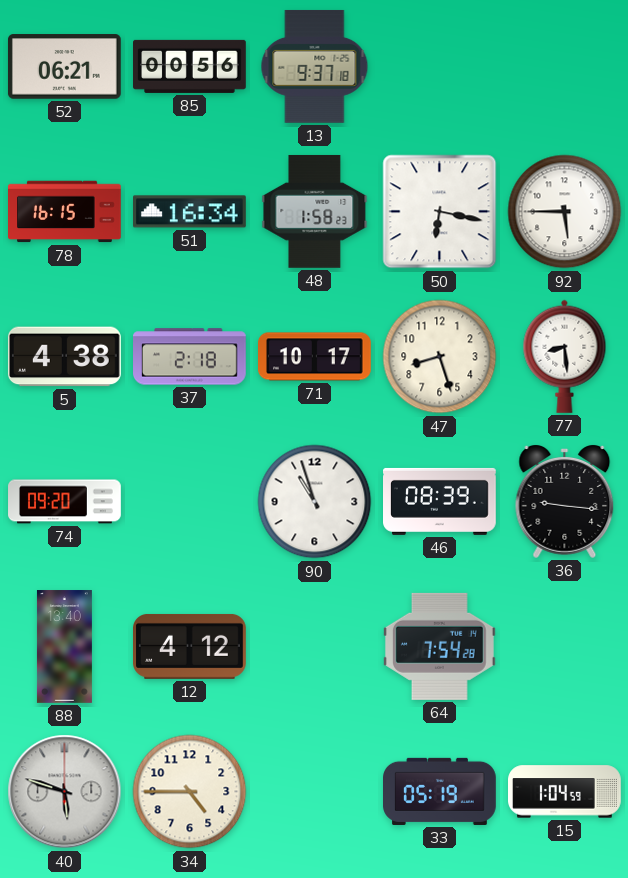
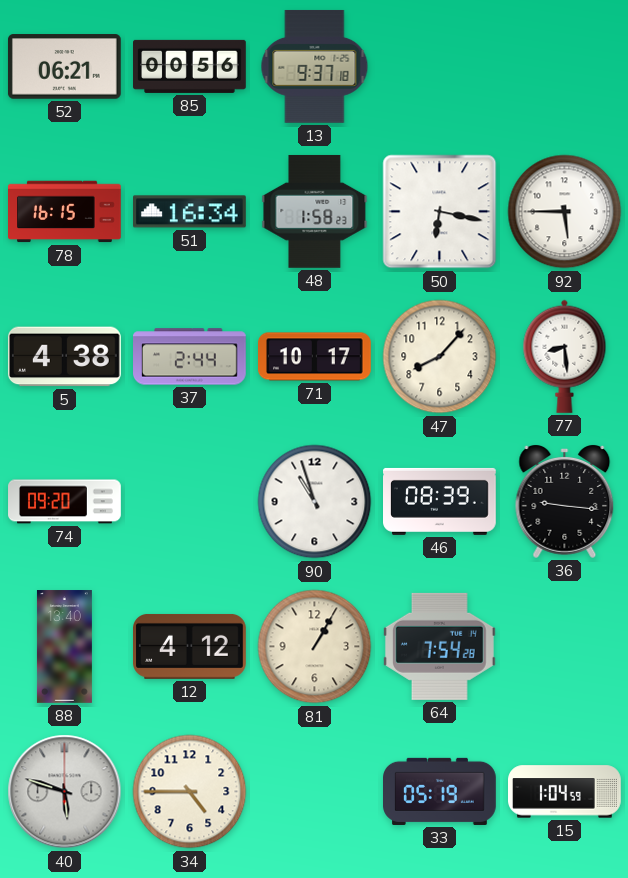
37: 2:18 -> 2:44
47: 8:27 -> 8:07
81: none -> 1:05
